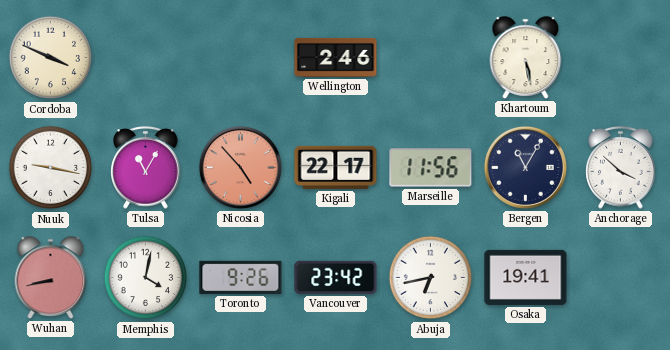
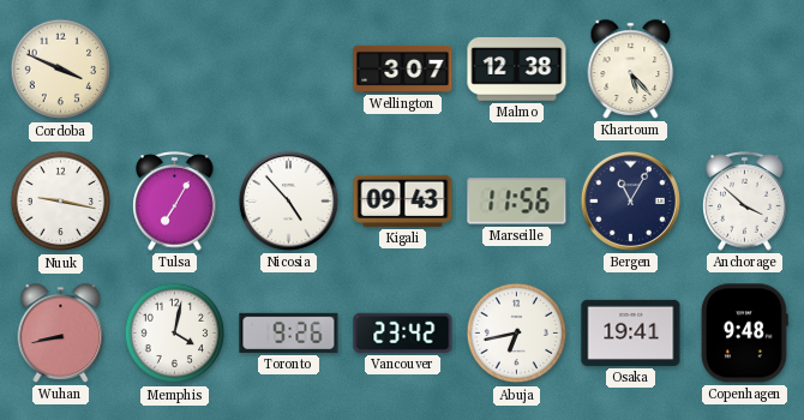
Wellington: 2:46 -> 3:07
Malmo: none -> 12:38
Khartoum: 5:28 -> 5:23
Tulsa: 11:05 -> 7:05
Nicosia dial: salmon -> white
Kigali: 22:17 -> 09:43
Copenhagen: none -> 9:48
